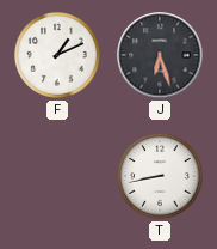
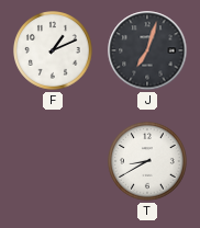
J: 6:27 -> 7:03
T: 8:43 -> 8:40
